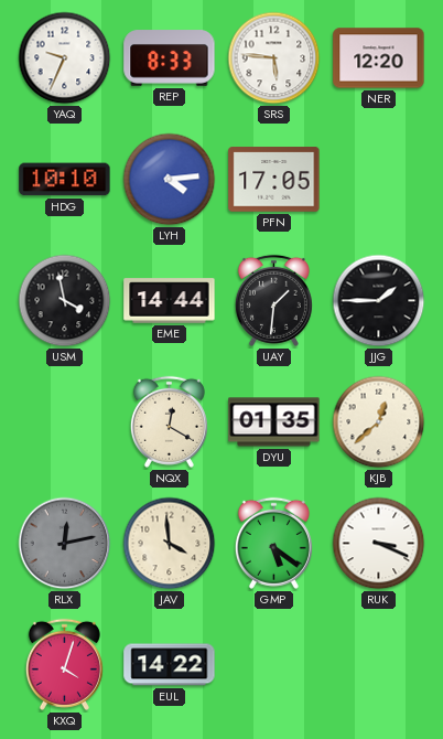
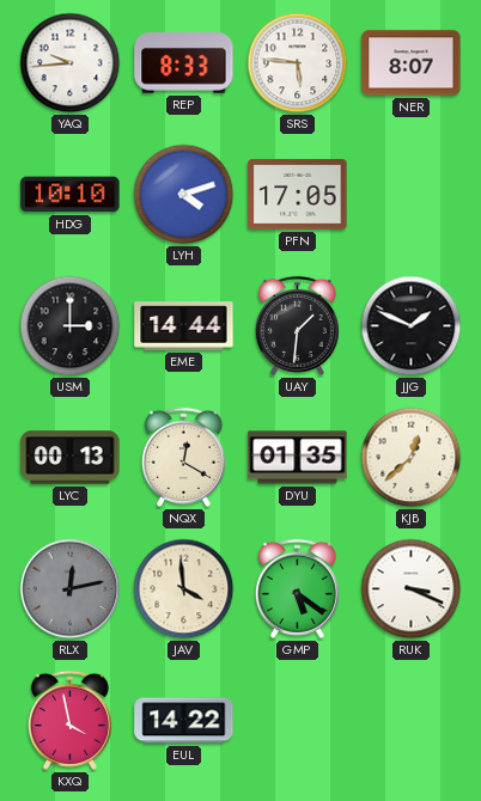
YAQ: 9:34 -> 9:44
NER: 12:20 -> 8:07
LYH: 4:14 -> 4:12
USM: 3:58 -> 3:00
JJG: 1:45 -> 1:49
LYC: none -> 00:13
KXQ: 4:03 -> 3:58
